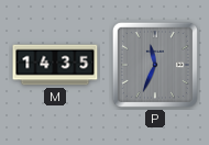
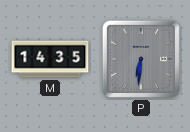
P: 11:34 -> 6:31
